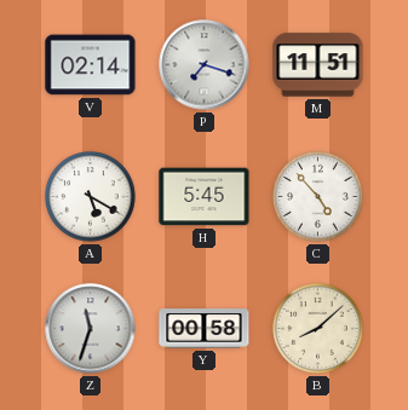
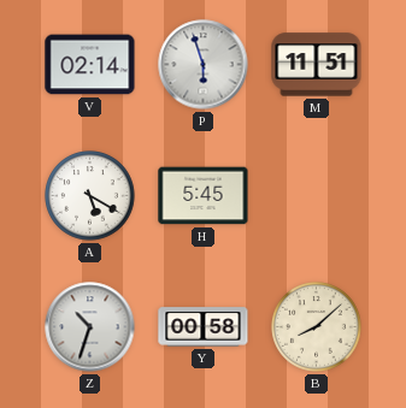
P: 7:18 -> 5:57
C: 4:53 -> none
Z: 11:33 -> 10:33
